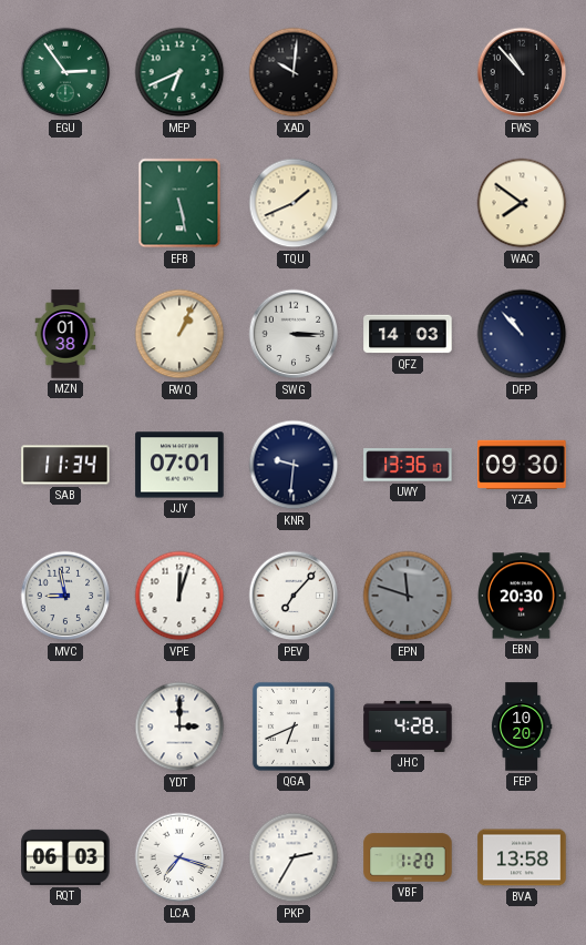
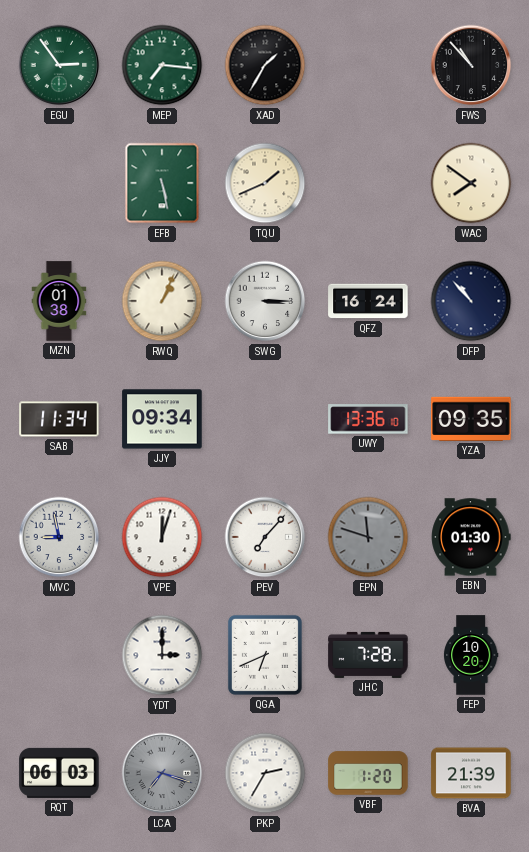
MEP: 6:41 -> 7:16
XAD: 10:01 -> 1:35
QFZ: 14:03 -> 16:24
JJY: 07:01 -> 09:34
KNR: 9:31 -> none
YZA: 09:30 -> 09:35
EBN: 20:30 -> 01:30
JHC: 4:28 -> 7:28
LCA dial: white -> grey
BVA: 13:58 -> 21:39
